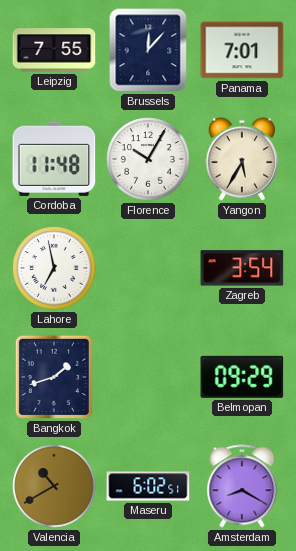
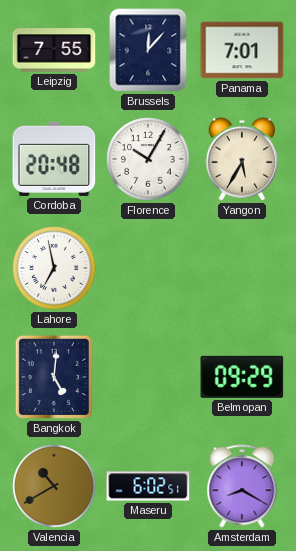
Cordoba: 11:48 -> 20:48
Zagreb: 3:54 -> none
Bangkok: 1:42 -> 5:01
